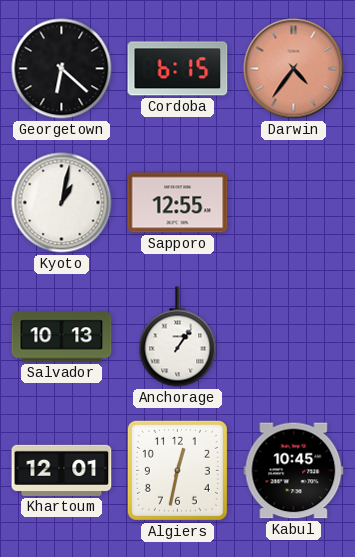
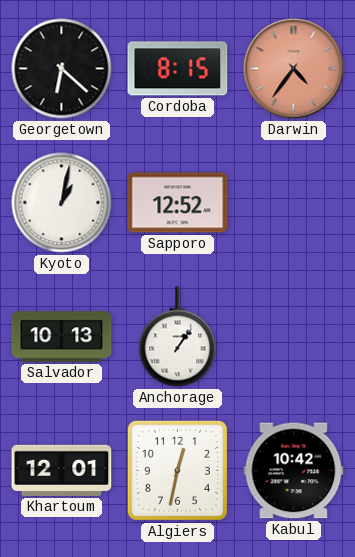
Cordoba: 6:15 -> 8:15
Sapporo: 12:55 -> 12:52
Kabul: 10:45 -> 10:42
